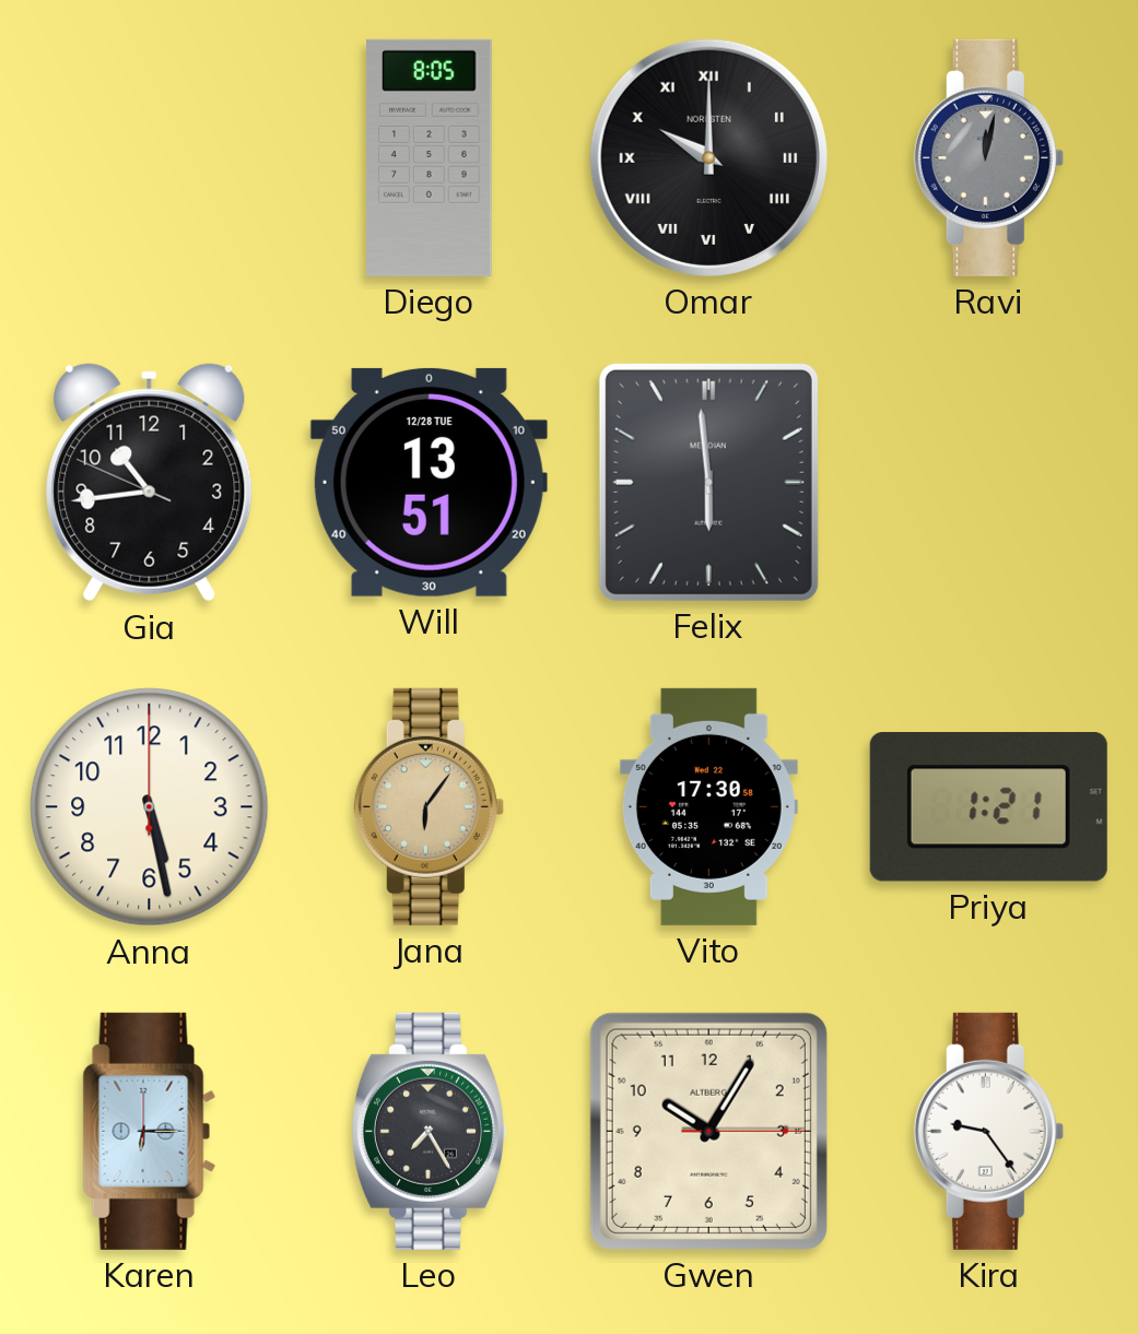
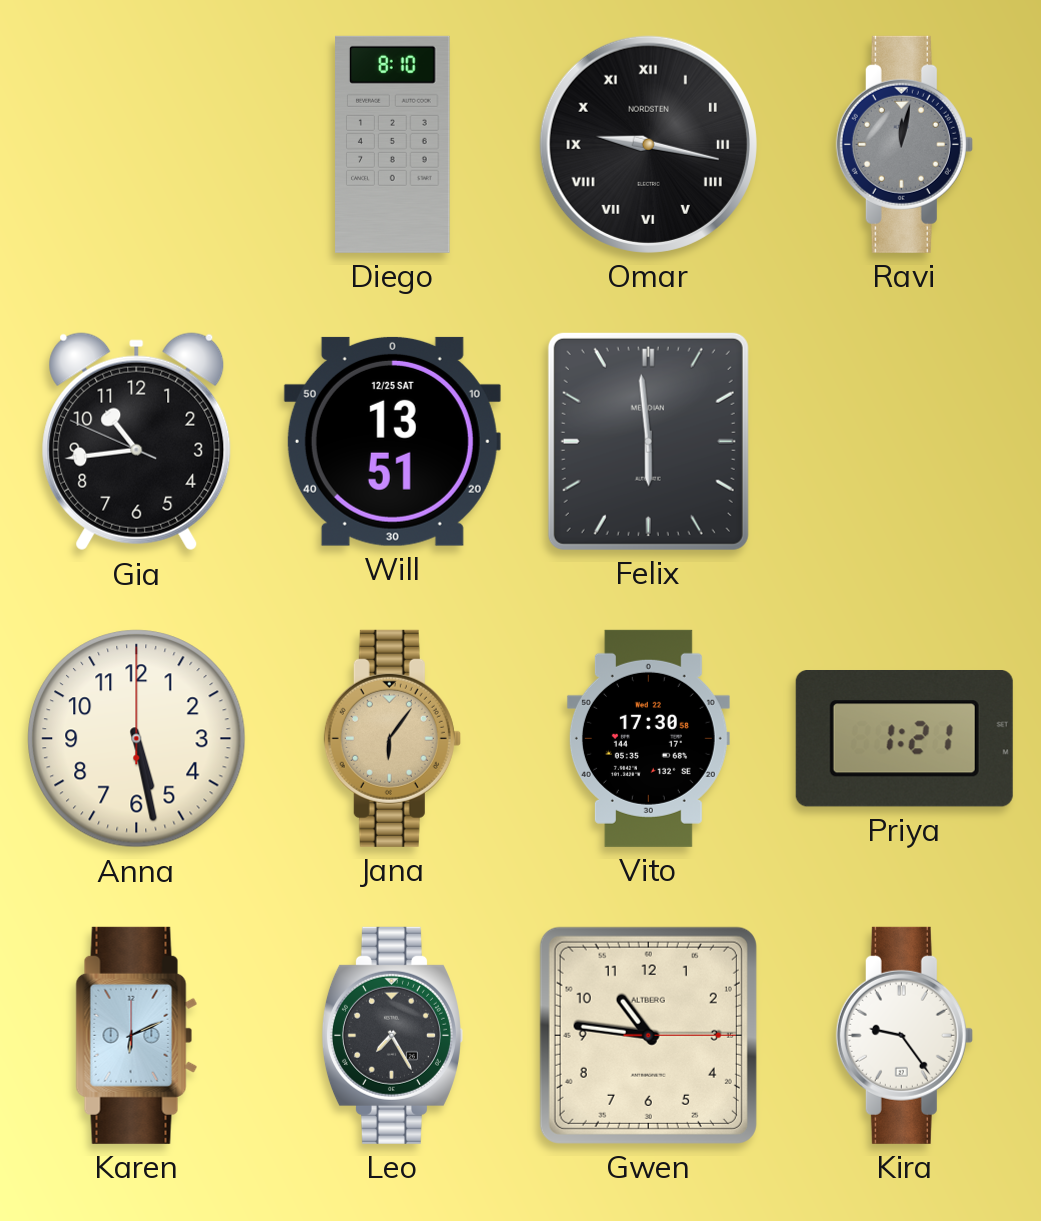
Diego: 8:05 -> 8:10
Omar: 10:00 -> 9:17
Will date: 12/28 TUE -> 12/25 SAT
Karen: 6:15 -> 6:11
Gwen: 10:05 -> 10:46
